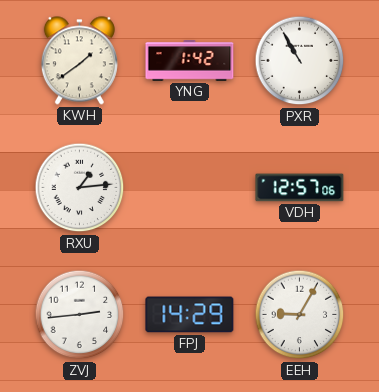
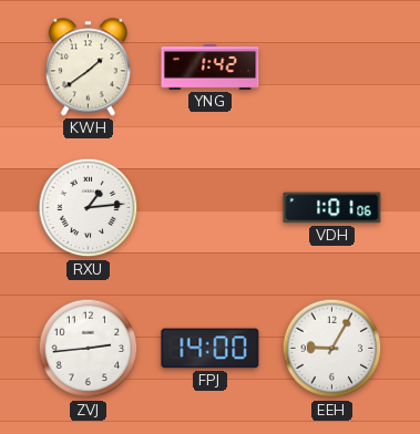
PXR: 10:55 -> none
VDH: 12:57 -> 1:01
FPJ: 14:29 -> 14:00
